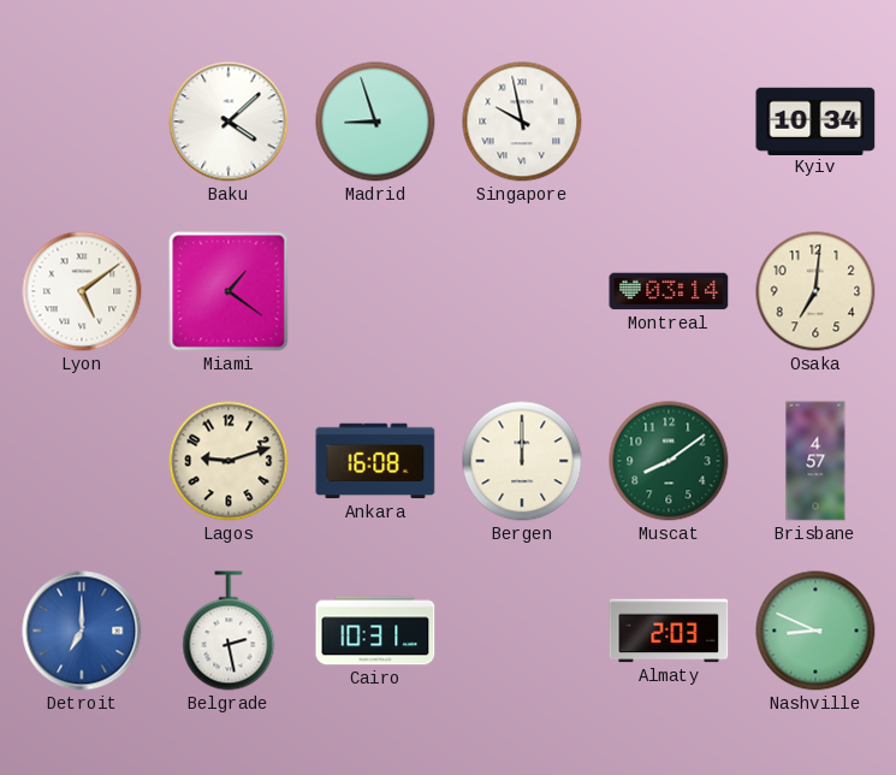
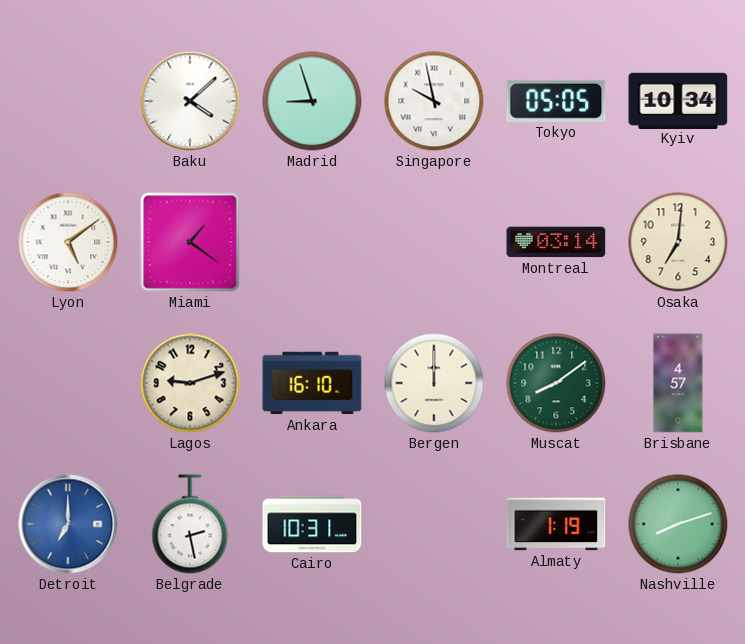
Tokyo: none -> 05:05
Ankara: 16:08 -> 16:10
Almaty: 2:03 -> 1:19
Nashville: 8:49 -> 8:12
